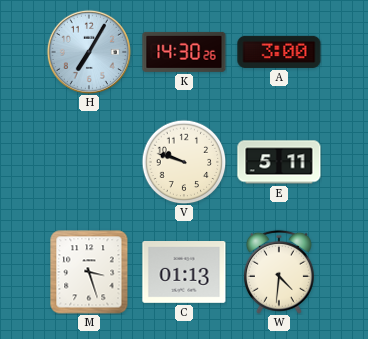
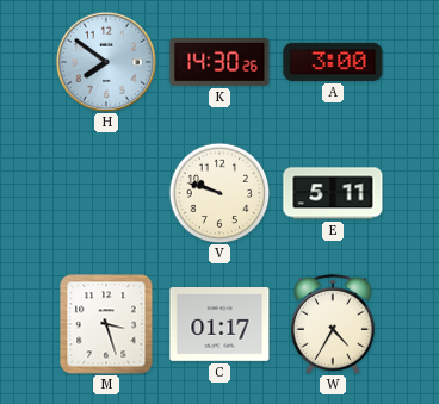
H: 7:05 -> 7:51
C: 01:13 -> 01:17
W: 4:31 -> 4:35
